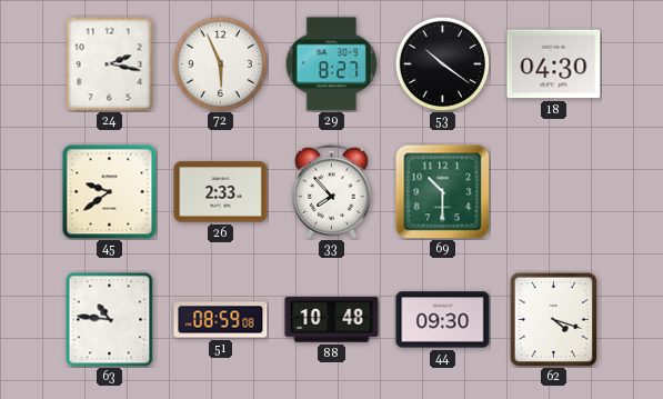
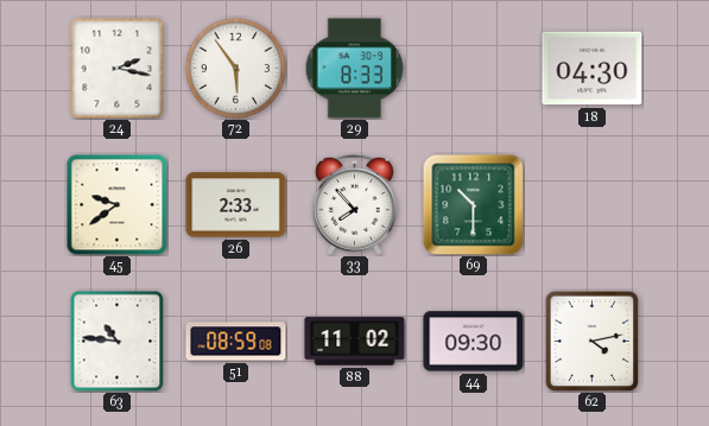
72: 5:56 -> 5:54
29: 8:27 -> 8:33
53: 10:21 -> none
88: 10:48 -> 11:02
62: 4:18 -> 4:13
